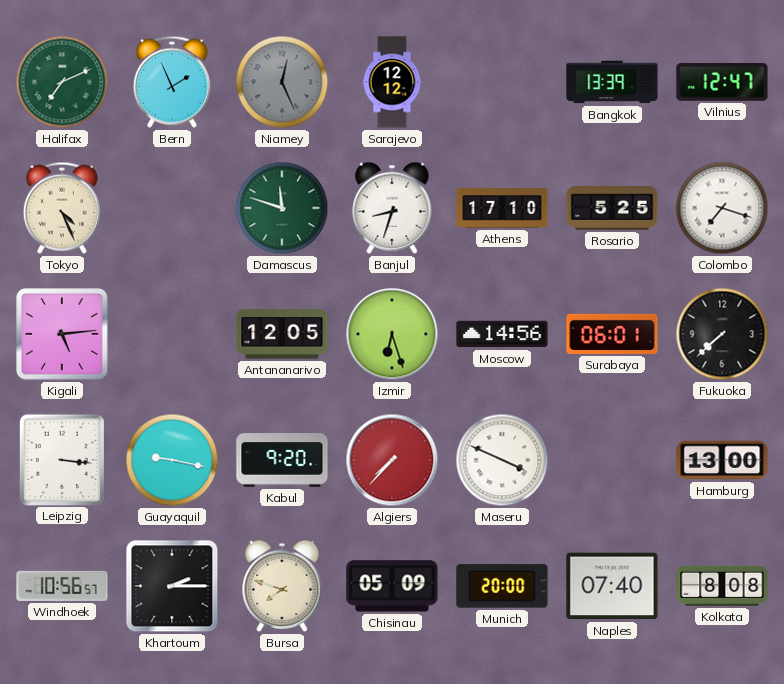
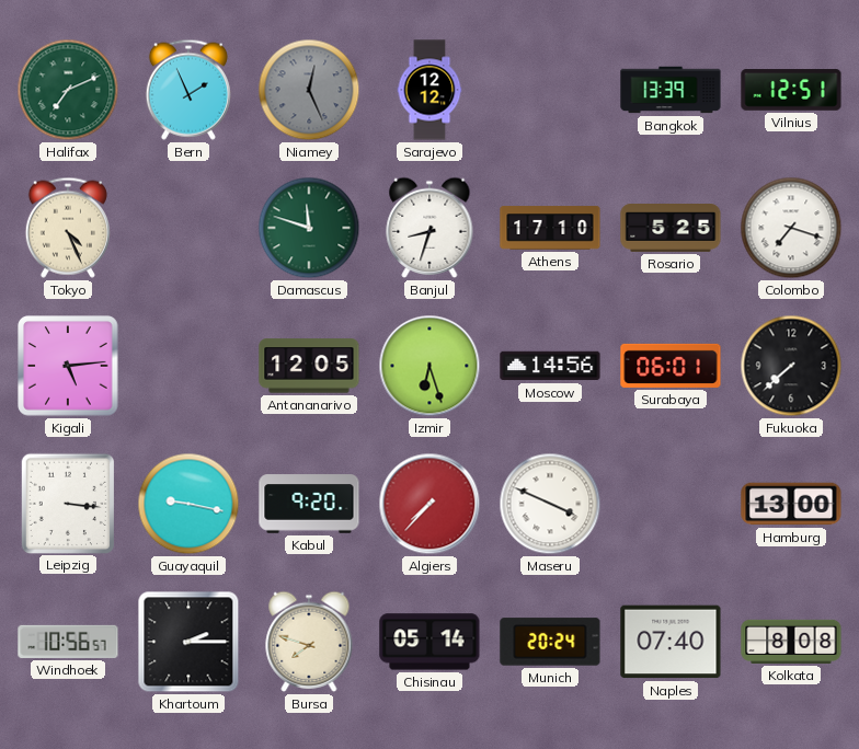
Vilnius: 12:47 -> 12:51
Chisinau: 05:09 -> 05:14
Munich: 20:00 -> 20:24
